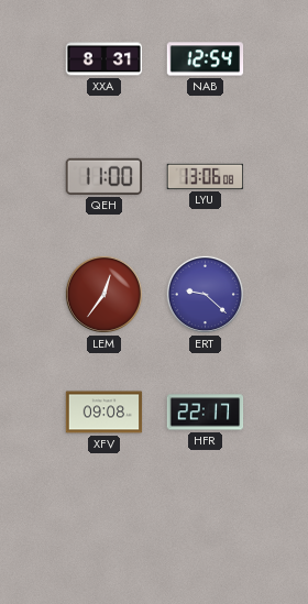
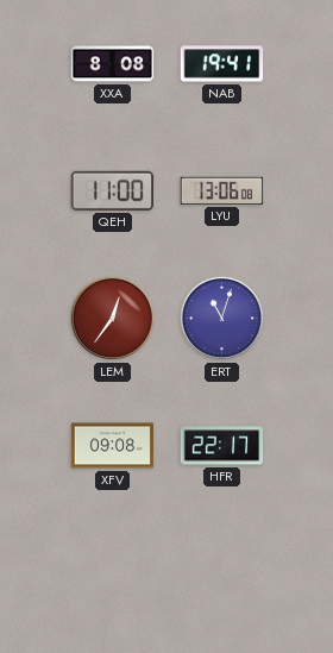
XXA: 8:31 -> 8:08
NAB: 12:54 -> 19:41
ERT: 9:22 -> 11:03
